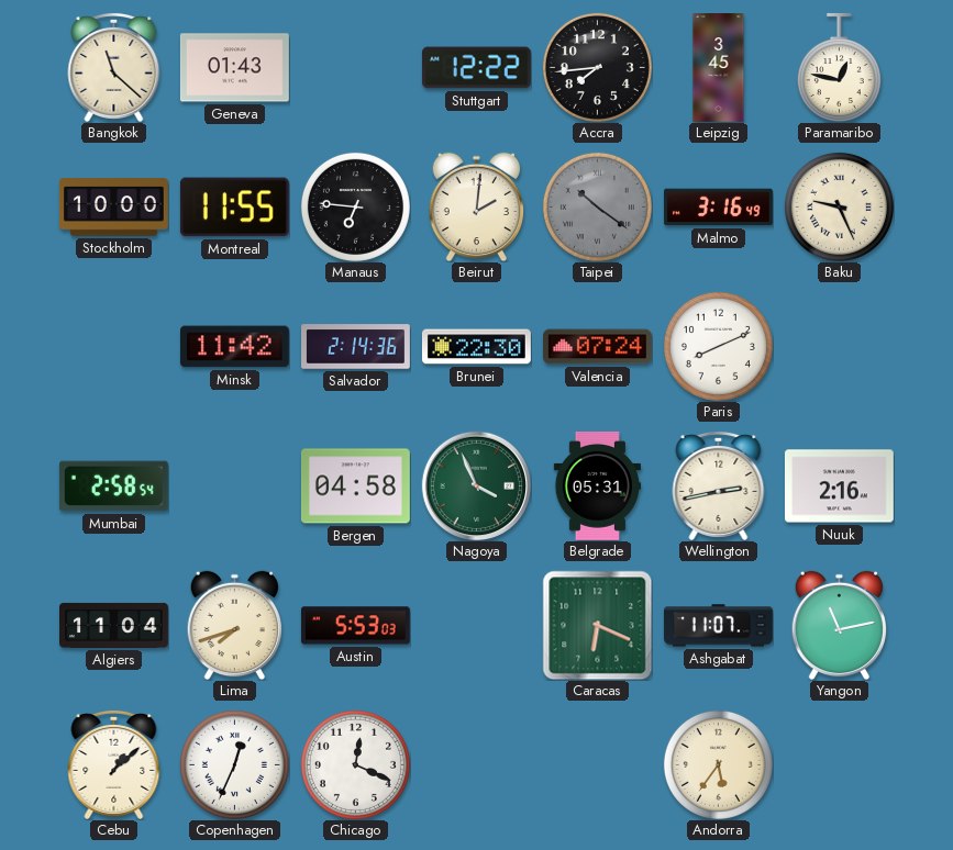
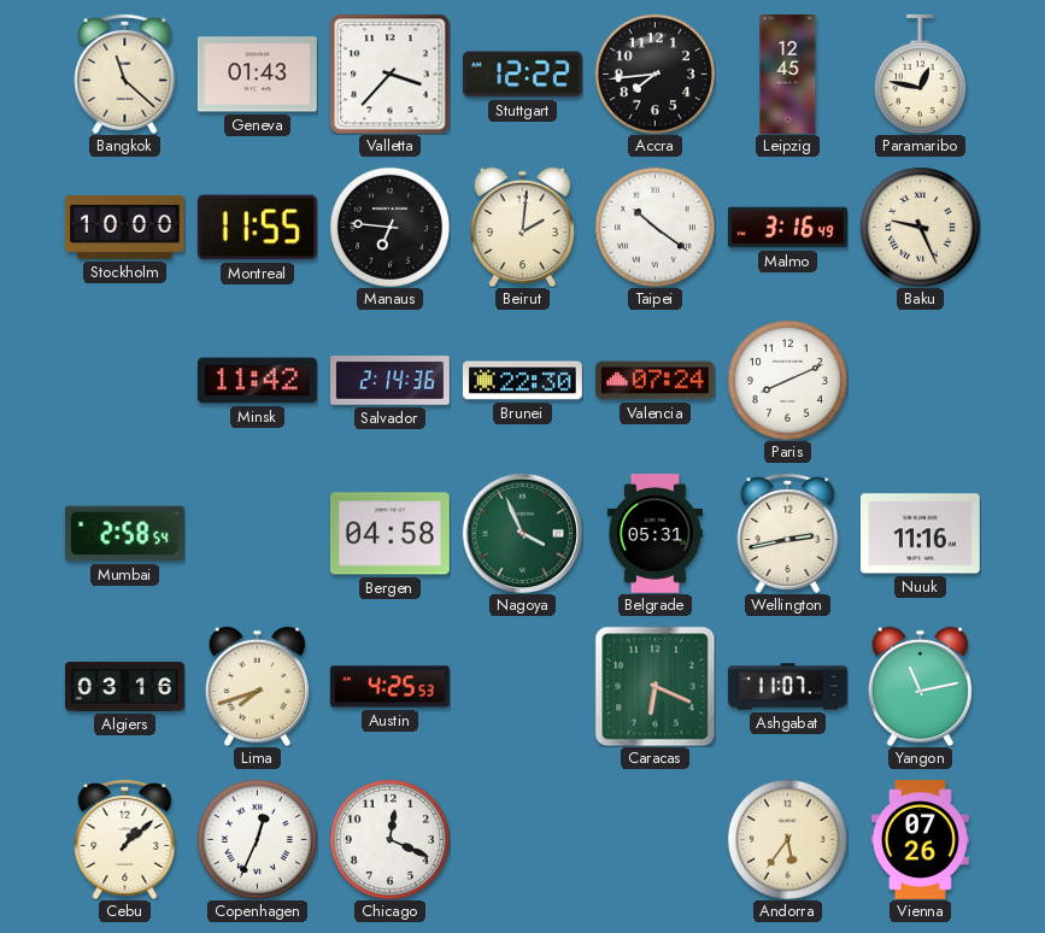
Valletta: none -> 3:37
Leipzig: 3:45 -> 12:45
Taipei dial: grey -> white
Nuuk: 2:16 -> 11:16
Algiers: 11:04 -> 03:16
Austin: 5:53 -> 4:25
Vienna: none -> 07:26
